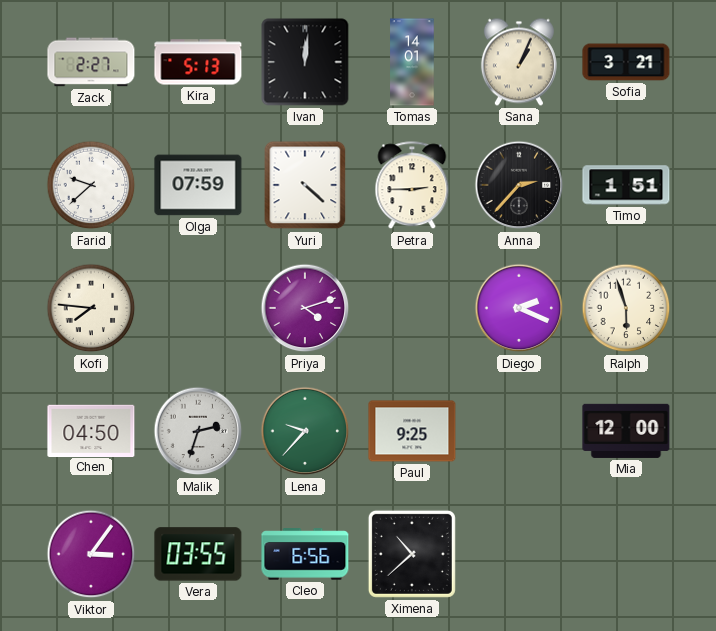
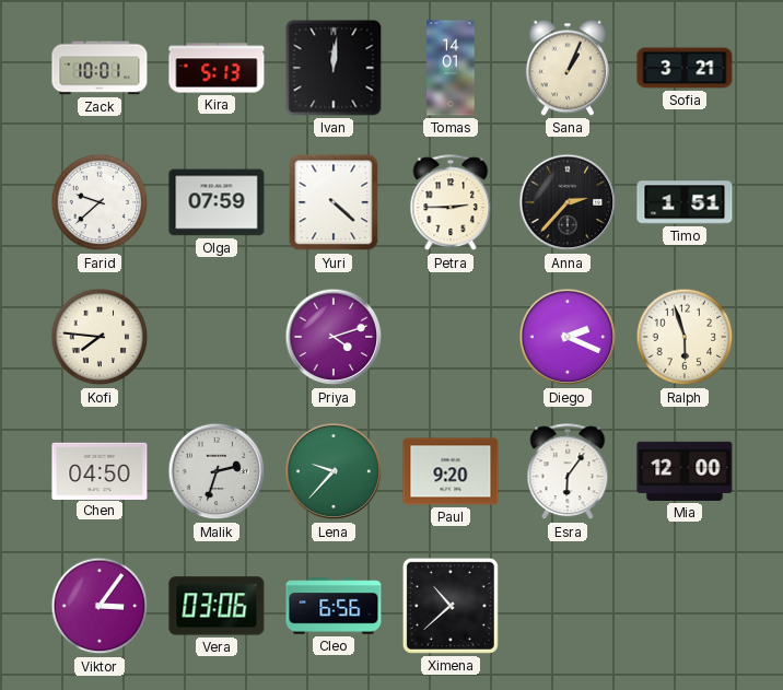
Zack: 2:27 -> 10:01
Paul: 9:25 -> 9:20
Esra: none -> 6:06
Vera: 03:55 -> 03:06
